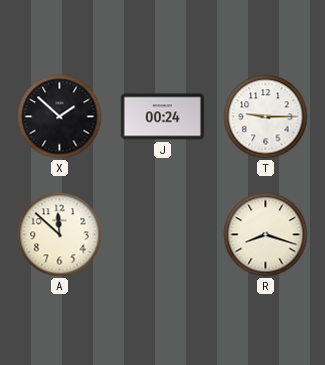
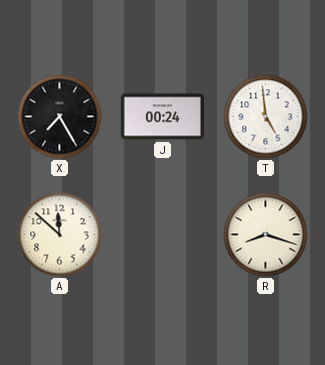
X: 1:52 -> 7:25
T: 9:15 -> 4:59
